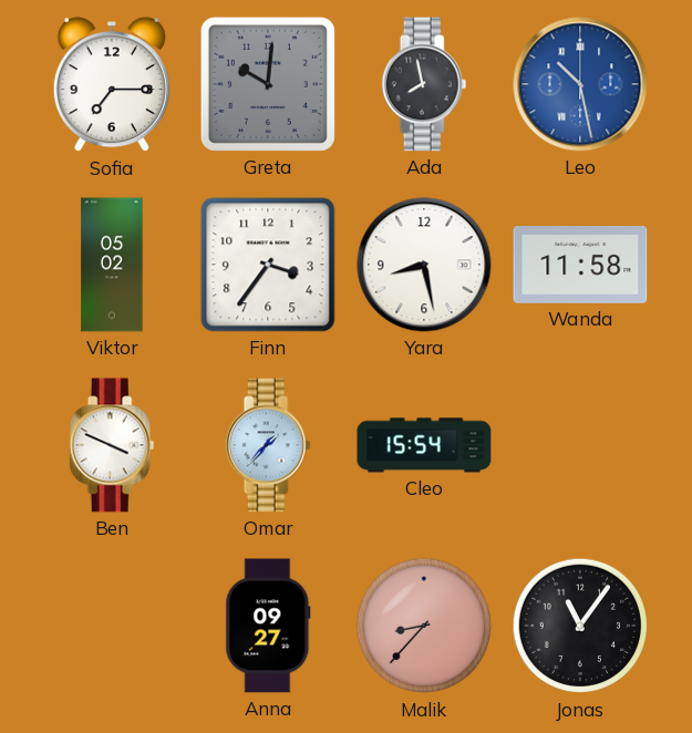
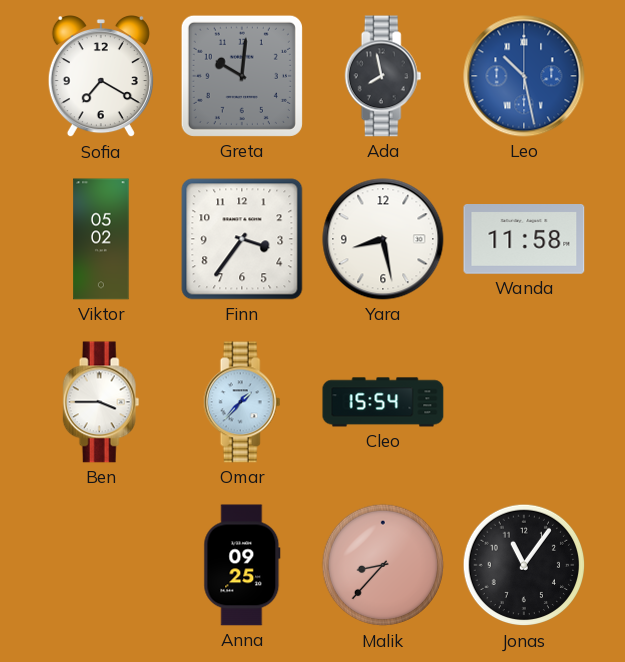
Sofia: 7:15 -> 7:20
Ben: 3:49 -> 3:45
Anna: 09:27 -> 09:25
